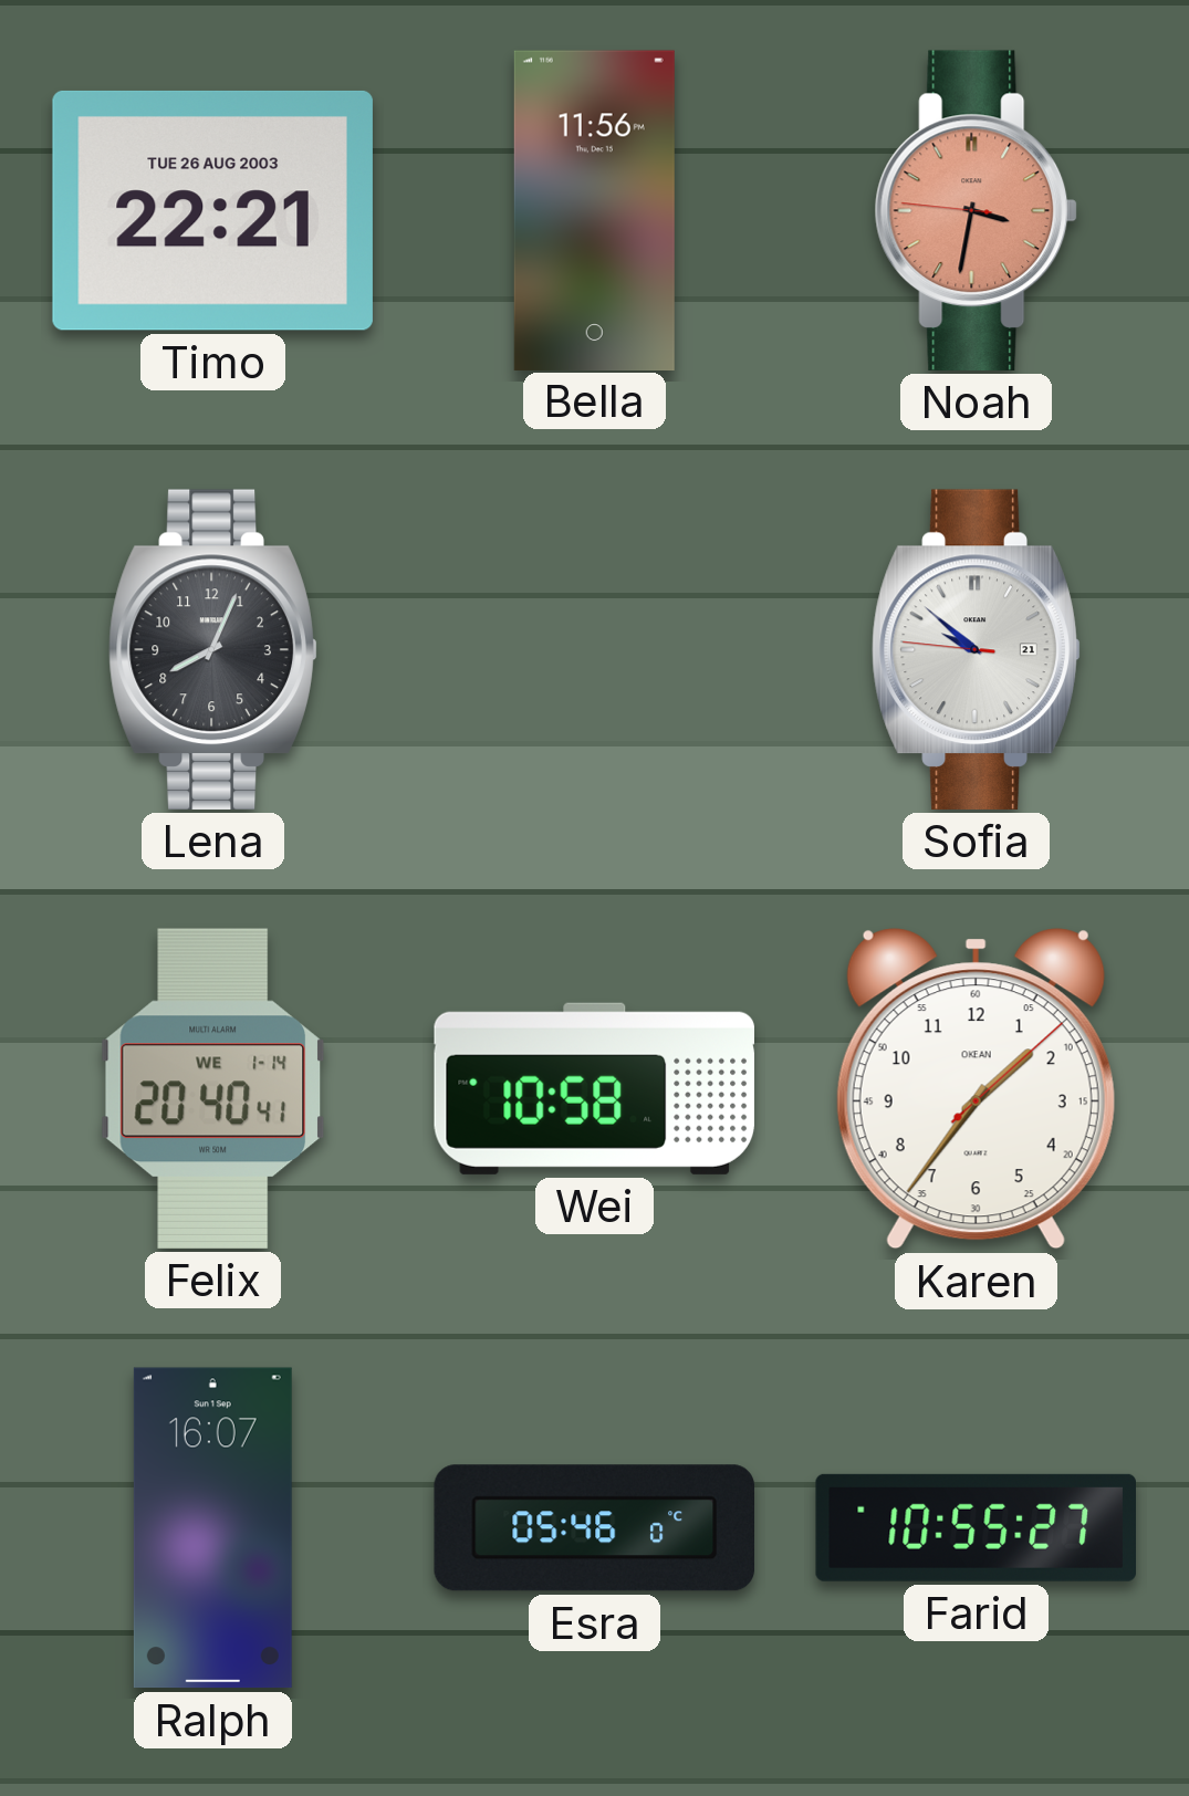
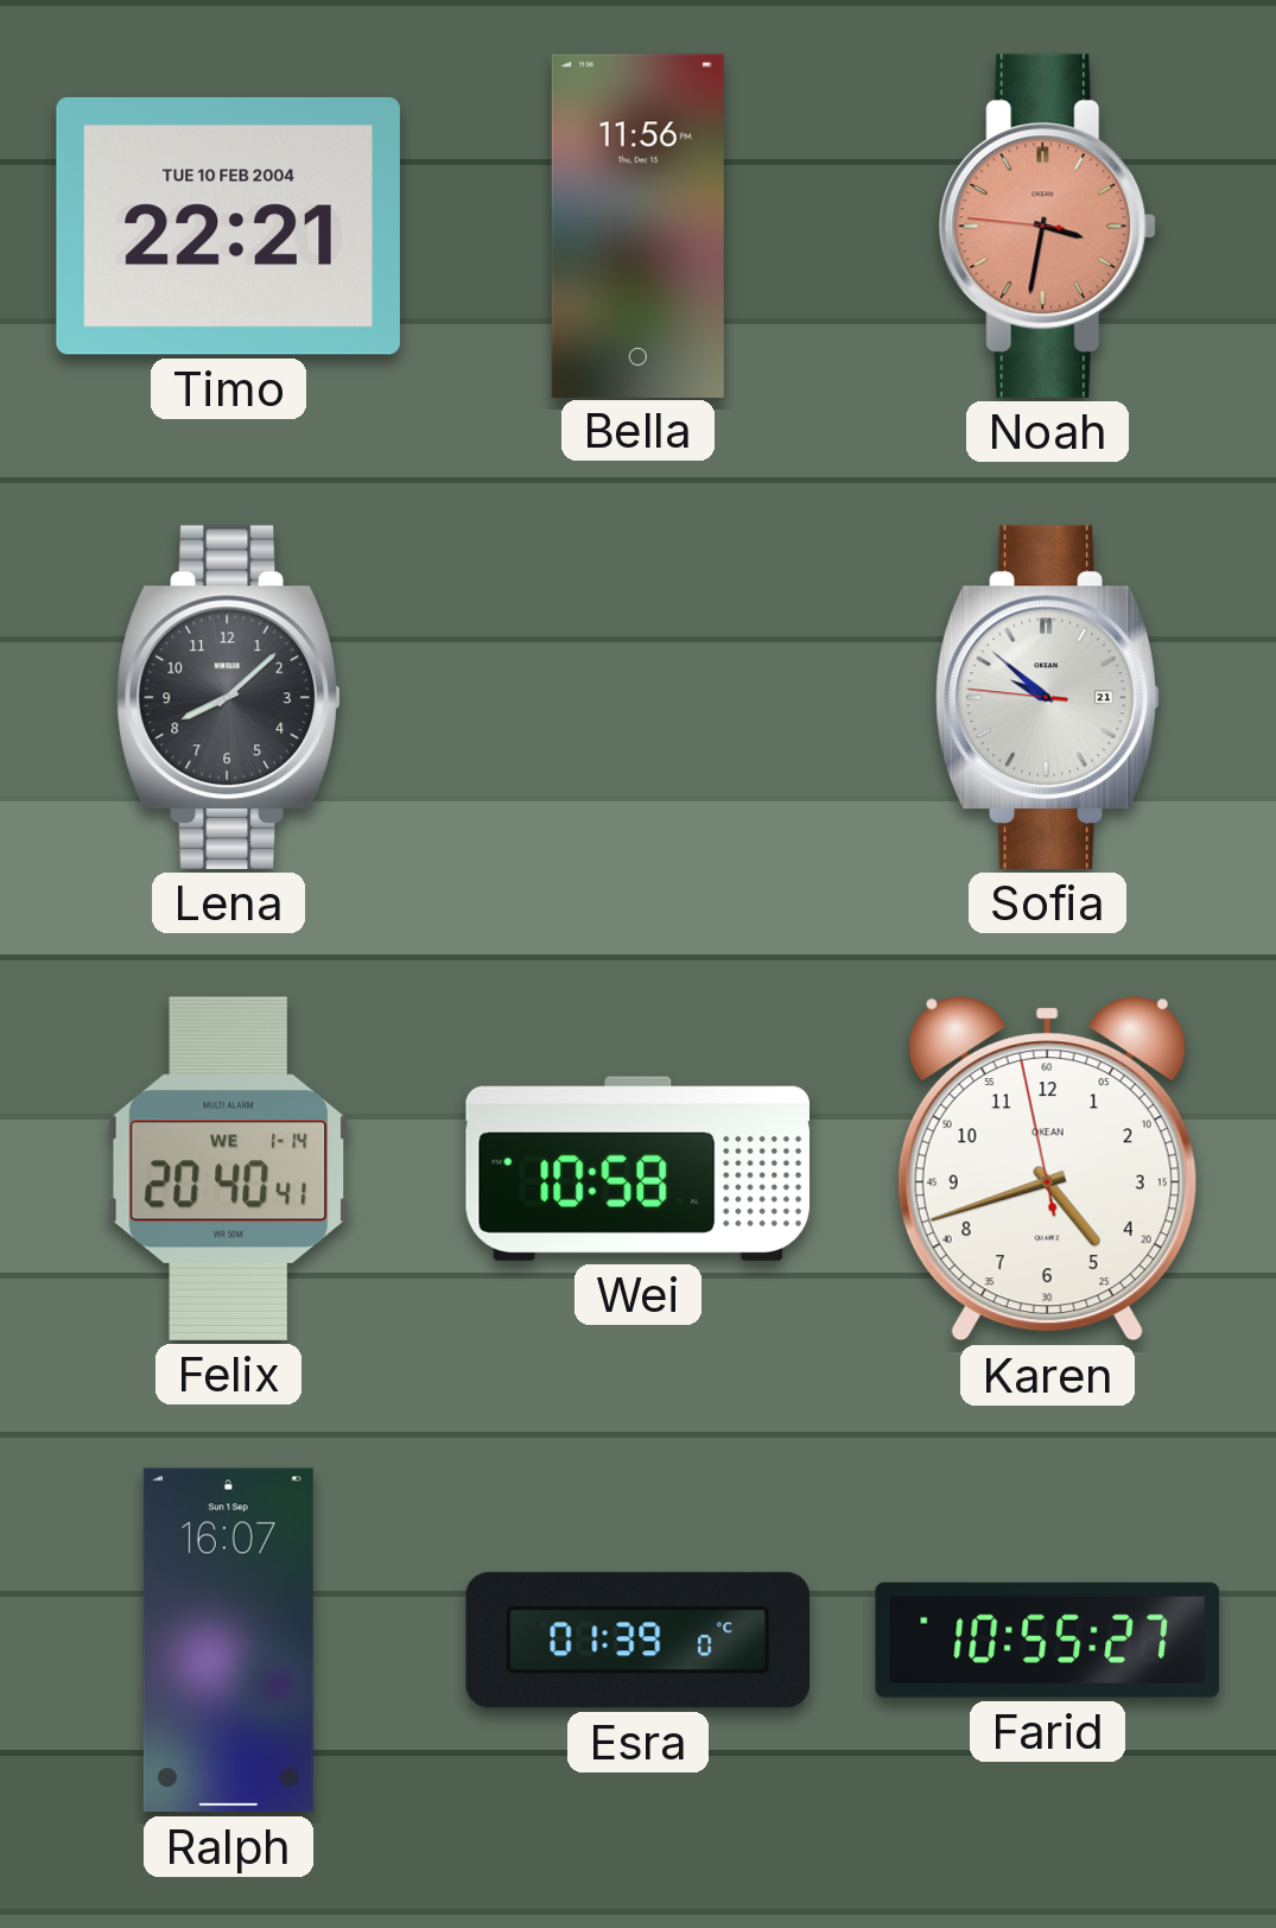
Timo date: TUE 26 AUG 2003 -> TUE 10 FEB 2004
Lena: 8:04 -> 8:08
Karen: 1:36 -> 4:41
Esra: 05:46 -> 01:39
